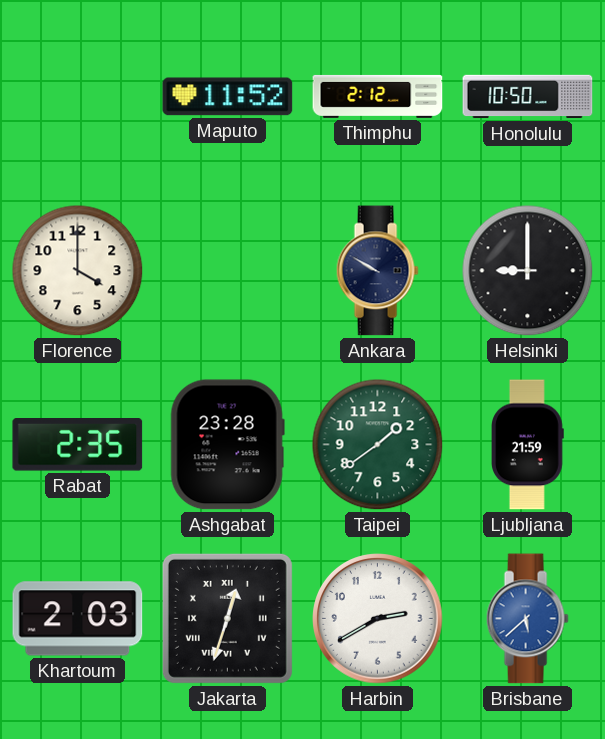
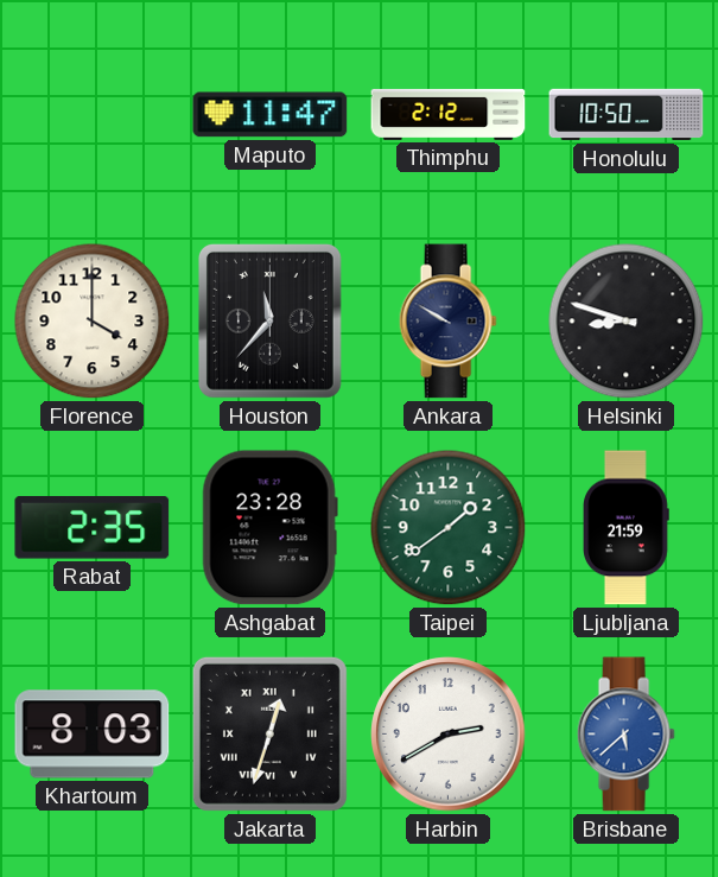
Maputo: 11:52 -> 11:47
Houston: none -> 11:37
Helsinki: 9:00 -> 8:48
Khartoum: 2:03 -> 8:03
